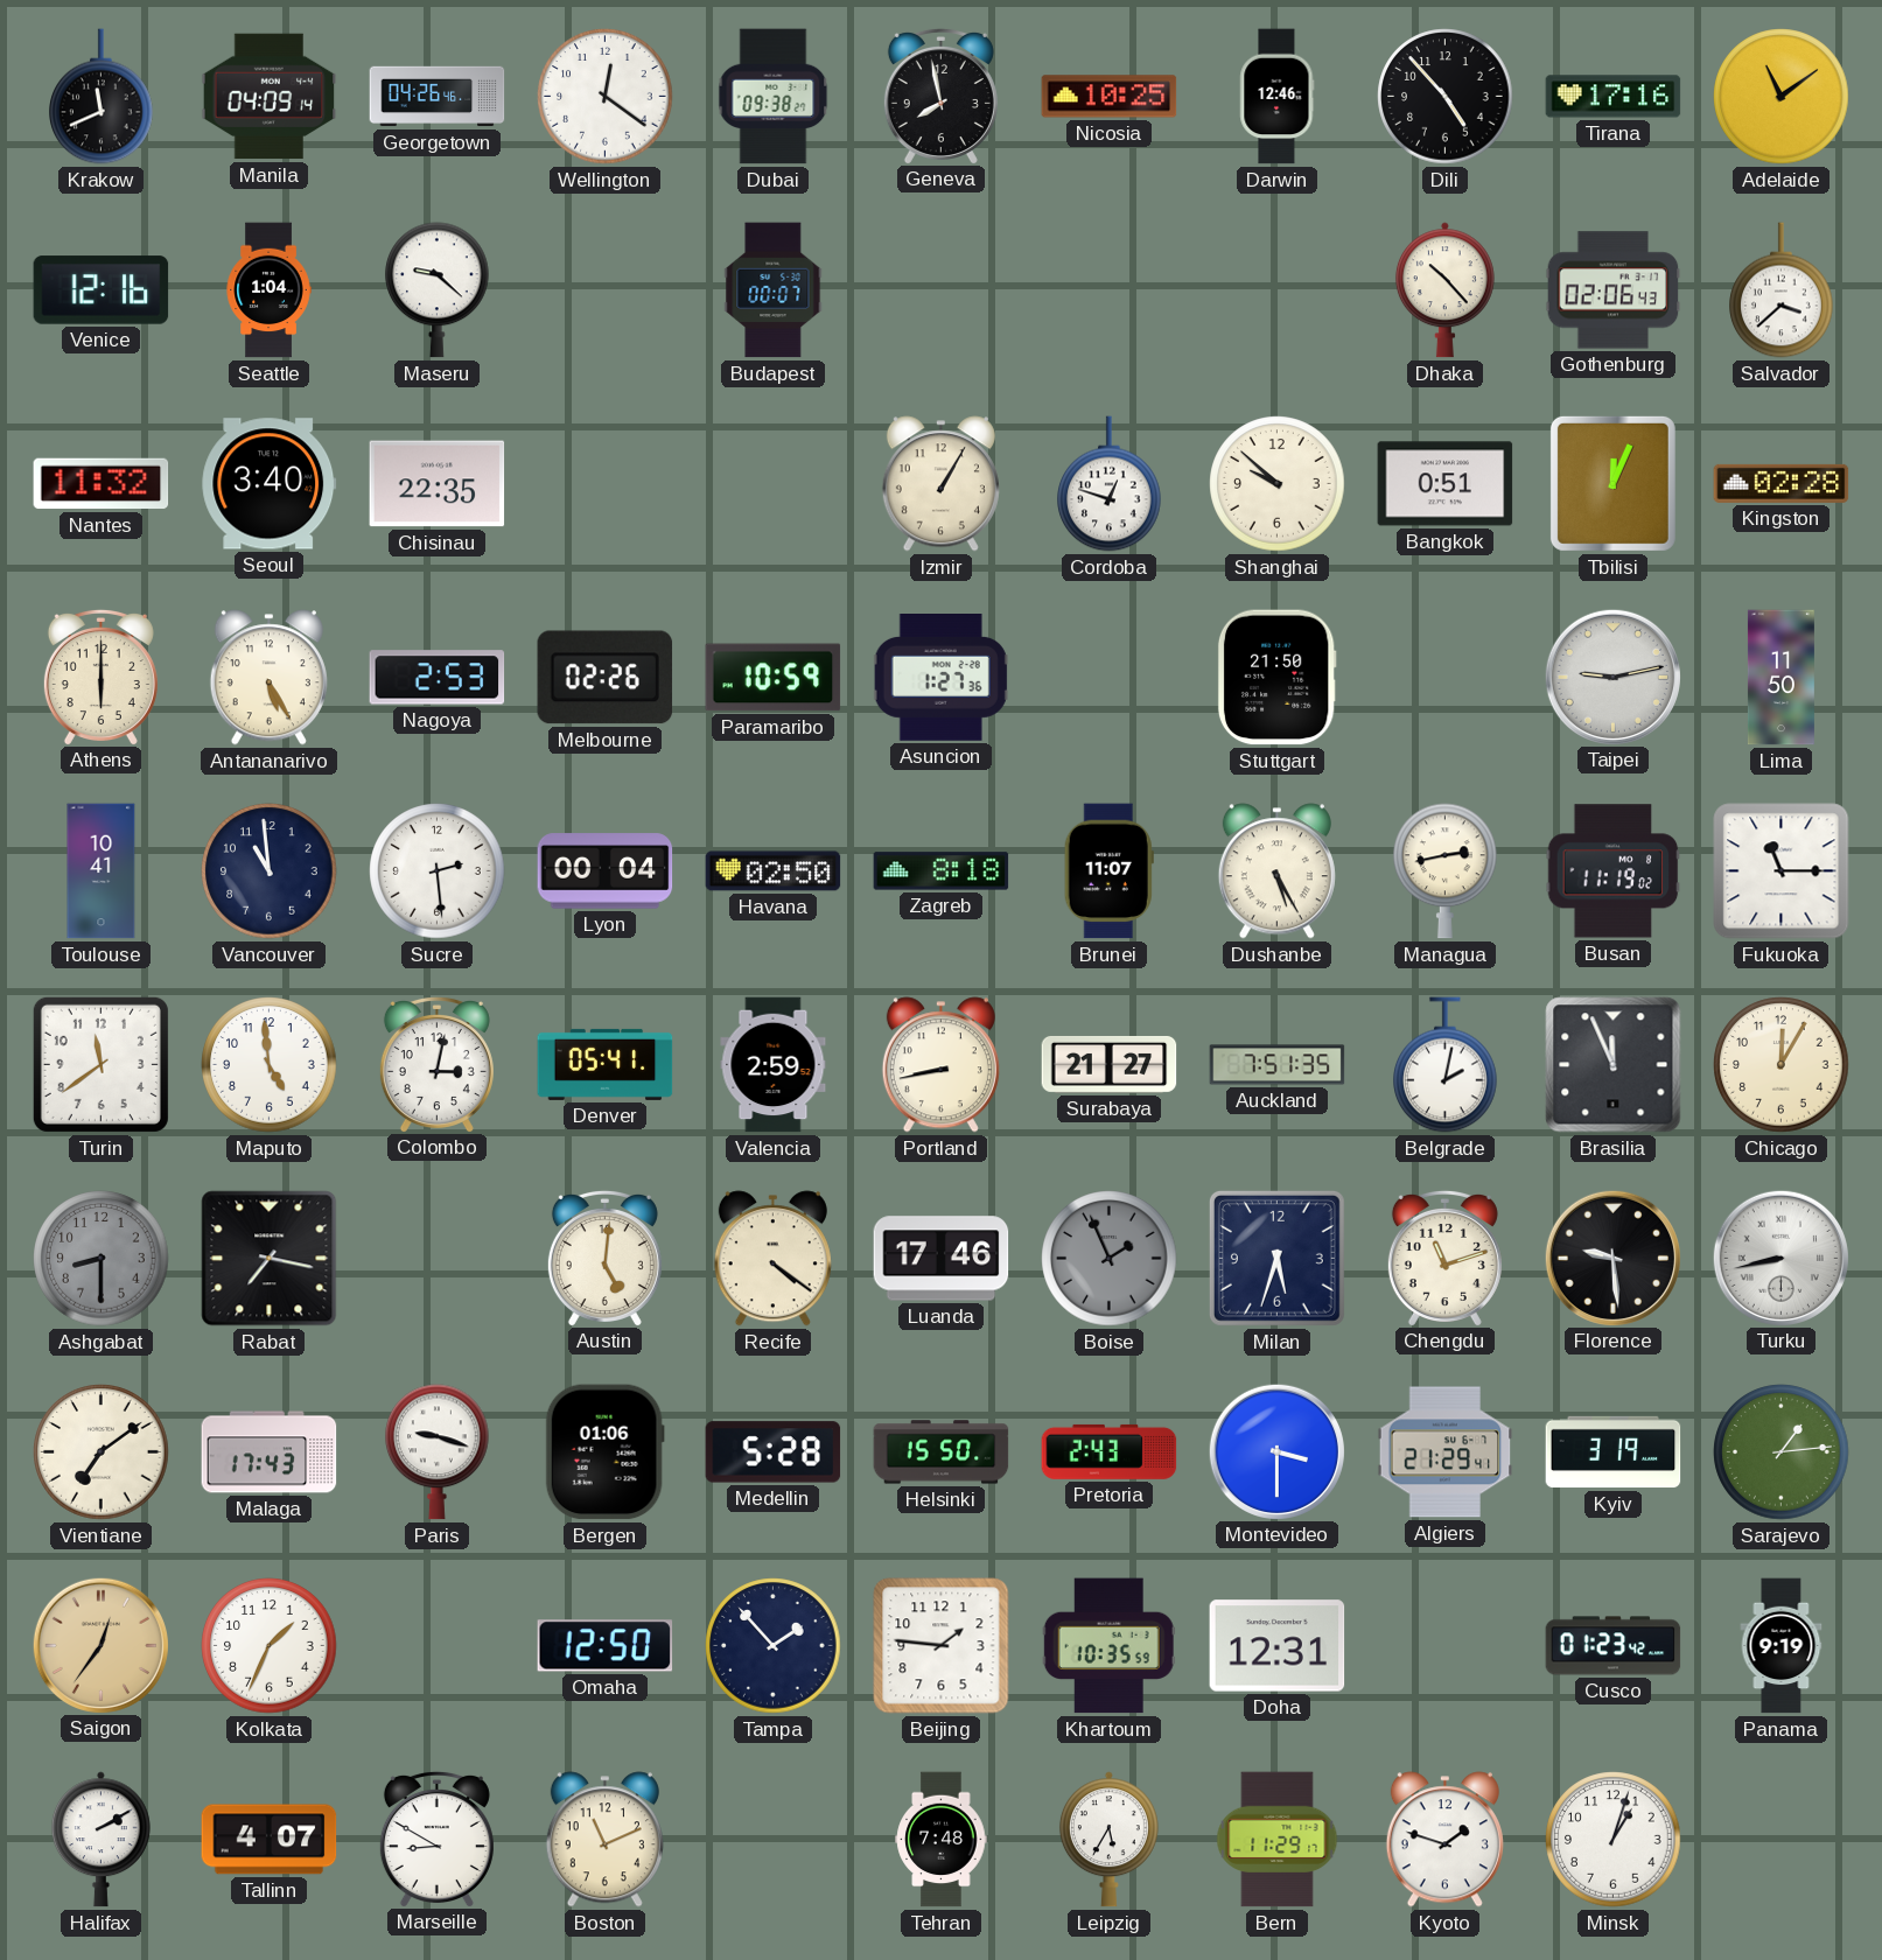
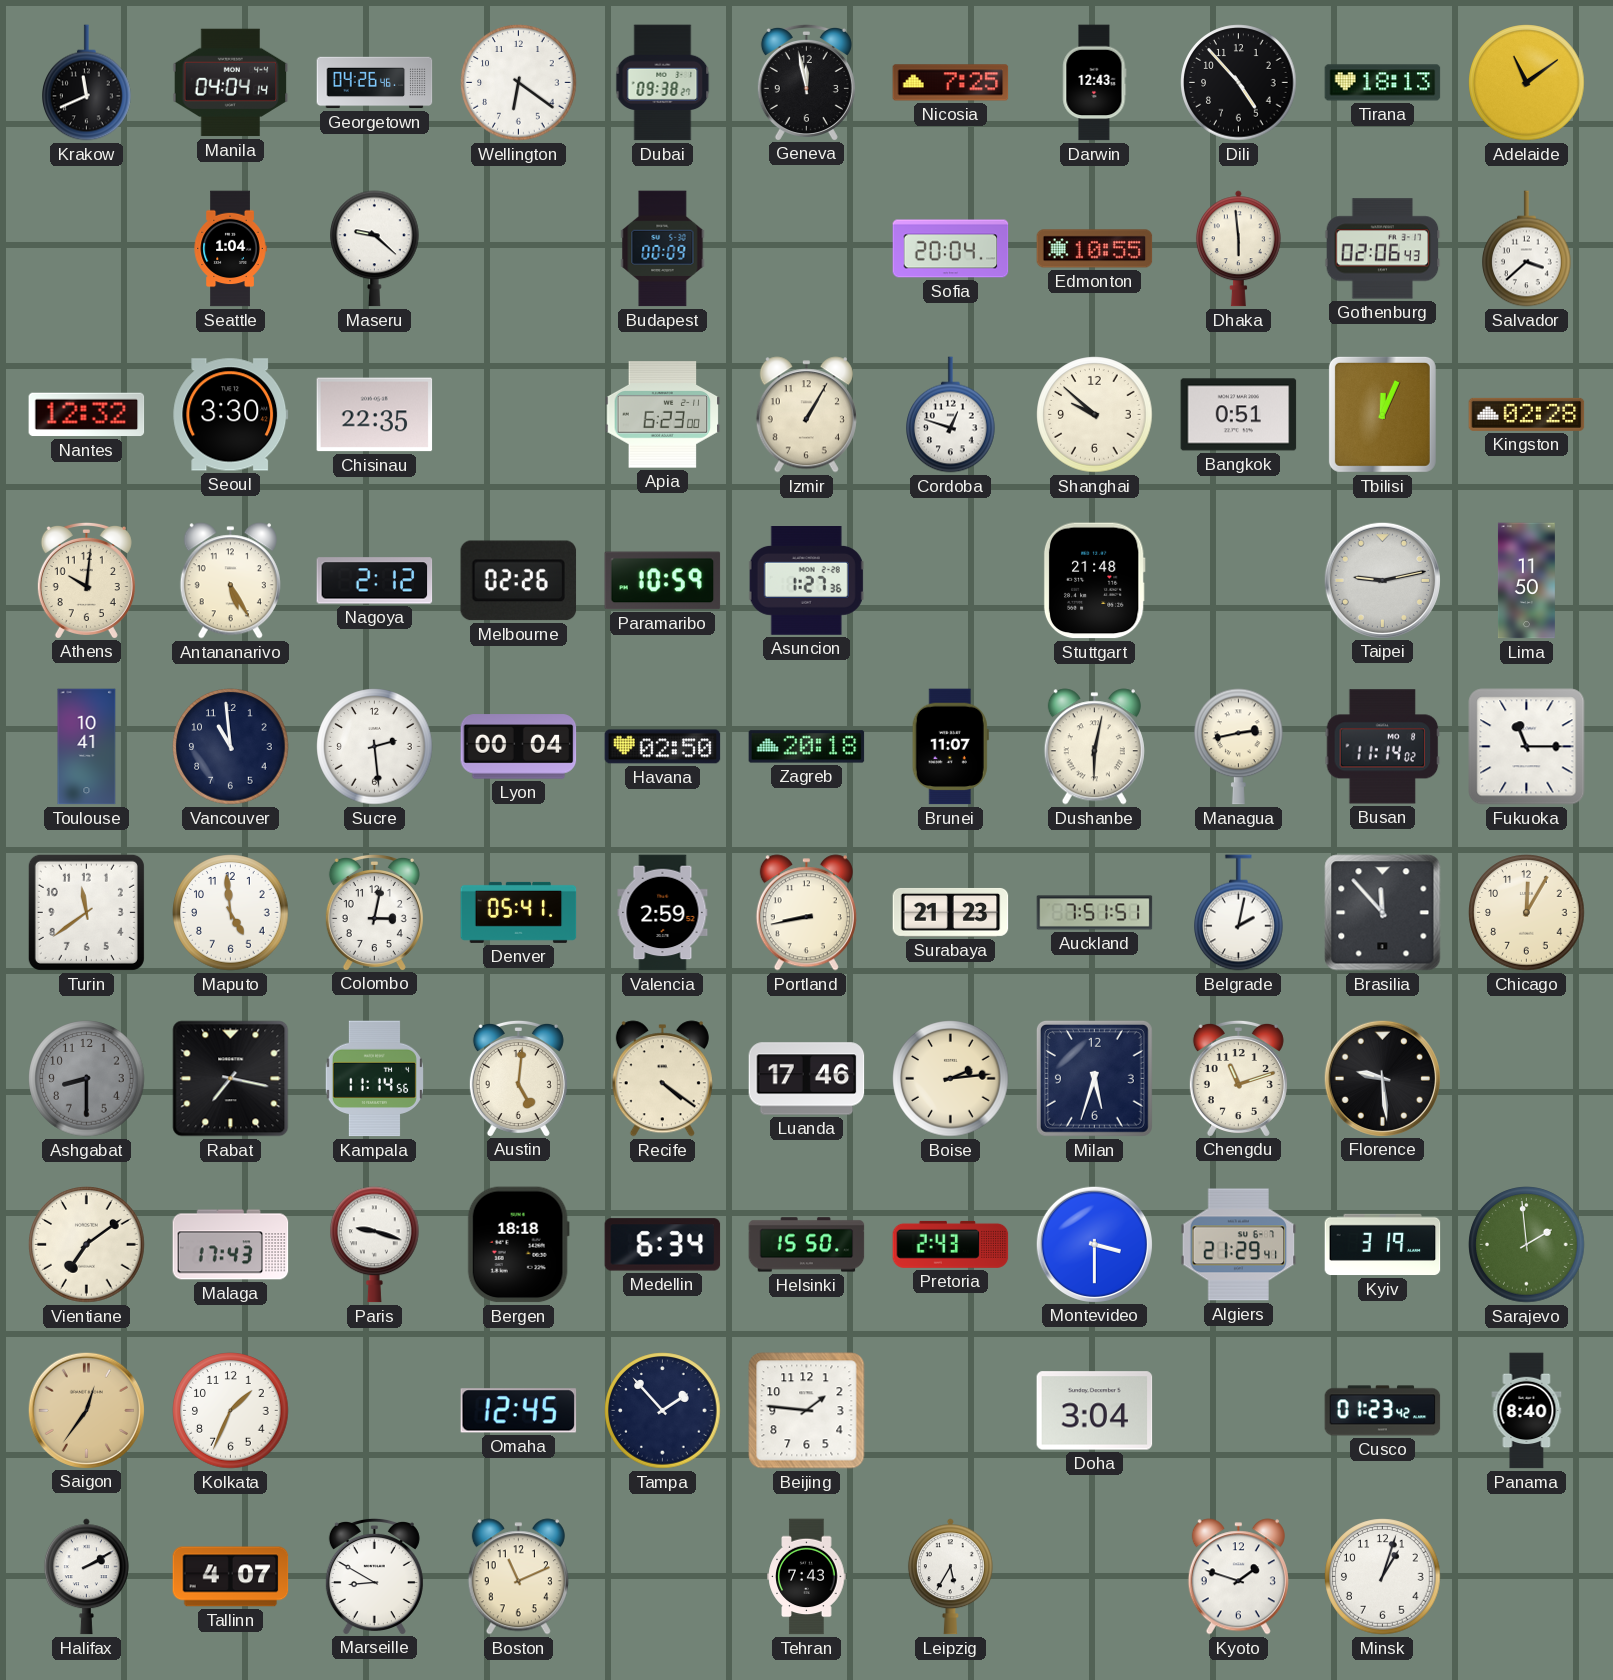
Manila: 04:09 -> 04:04
Wellington: 12:21 -> 6:21
Geneva: 7:58 -> 11:58
Nicosia: 10:25 -> 7:25
Darwin: 12:46 -> 12:43
Tirana: 17:16 -> 18:13
Venice: 12:16 -> none
Budapest: 00:07 -> 00:09
Sofia: none -> 20:04
Edmonton: none -> 10:55
Dhaka: 10:23 -> 5:59
Nantes: 11:32 -> 12:32
Seoul: 3:40 -> 3:30
Apia: none -> 6:23
Athens: 6:00 -> 10:01
Nagoya: 2:53 -> 2:12
Stuttgart: 21:50 -> 21:48
Zagreb: 8:18 -> 20:18
Dushanbe: 5:25 -> 6:02
Busan: 11:19 -> 11:14
Surabaya: 21:27 -> 21:23
Auckland: 7:51:35 -> 7:51:51
Brasilia: 11:56 -> 11:53
Kampala: none -> 11:14
Boise: 1:56 -> 2:14
Boise dial: grey -> cream
Turku: 8:43 -> none
Bergen: 01:06 -> 18:18
Medellin: 5:28 -> 6:34
Sarajevo: 1:14 -> 1:59
Omaha: 12:50 -> 12:45
Khartoum: 10:35 -> none
Doha: 12:31 -> 3:04
Panama: 9:19 -> 8:40
Tehran: 7:48 -> 7:43
Bern: 11:29 -> none
